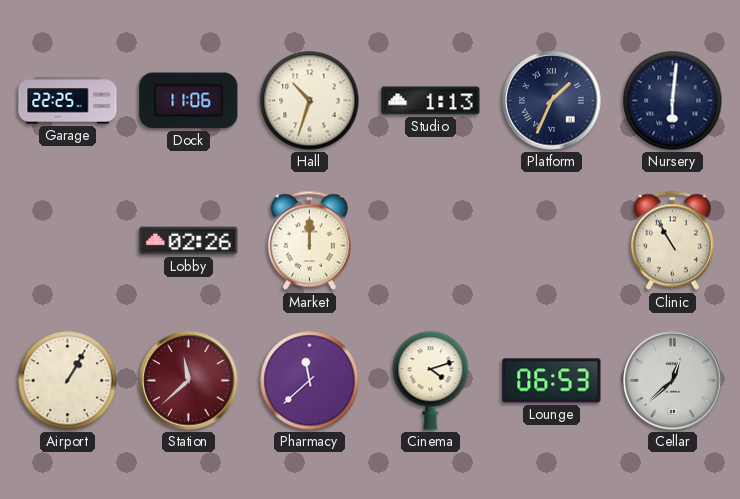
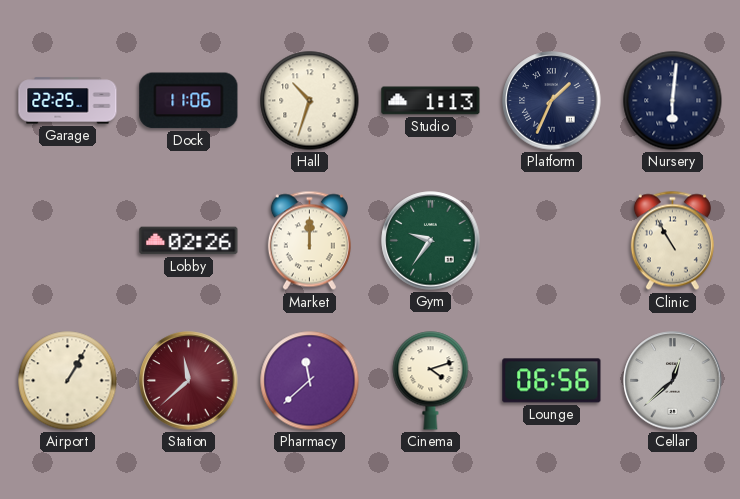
Gym: none -> 9:36
Lounge: 06:53 -> 06:56
